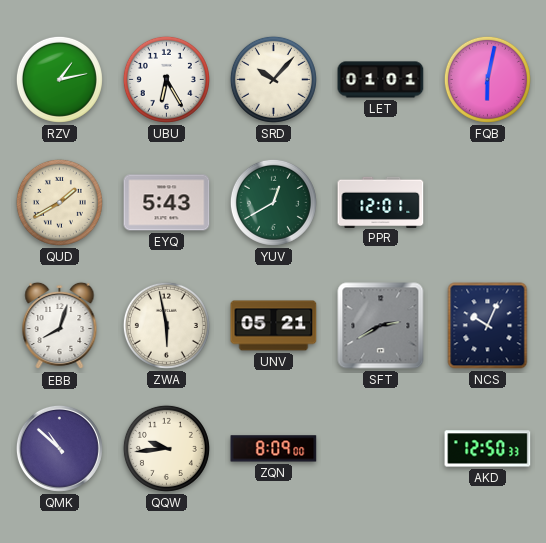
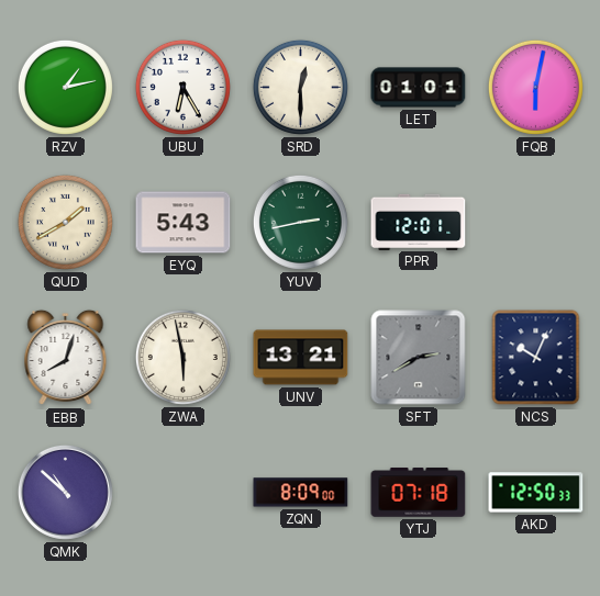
SRD: 10:07 -> 12:30
YUV: 12:40 -> 2:43
UNV: 05:21 -> 13:21
QQW: 9:44 -> none
YTJ: none -> 07:18
